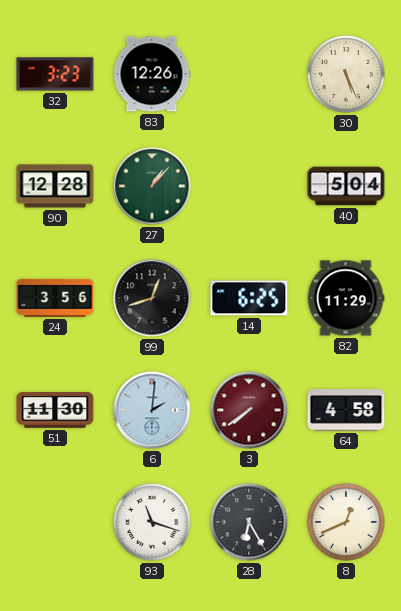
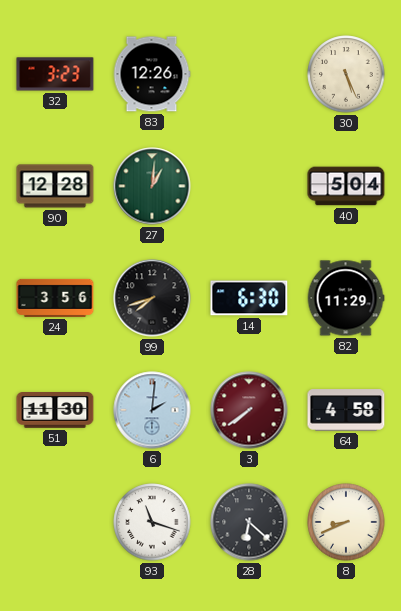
27: 1:07 -> 1:01
99: 12:42 -> 7:42
14: 6:25 -> 6:30
28: 6:25 -> 6:22
8: 12:41 -> 8:41
